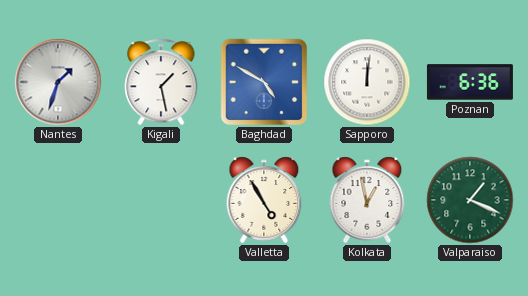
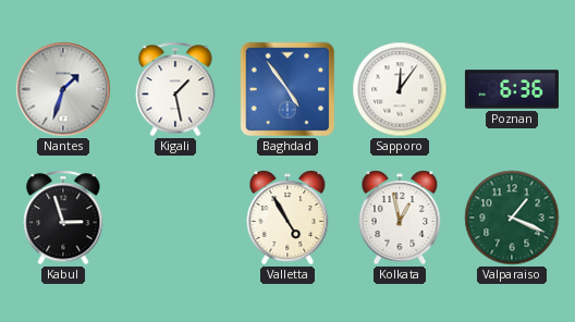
Baghdad: 4:50 -> 4:54
Sapporo: 12:01 -> 12:06
Kabul: none -> 2:57
